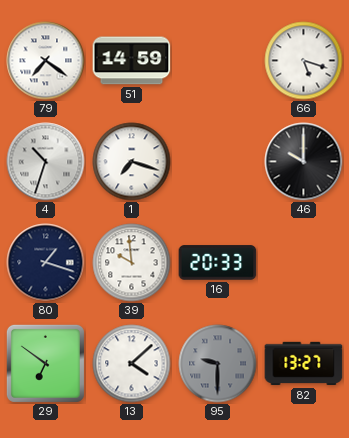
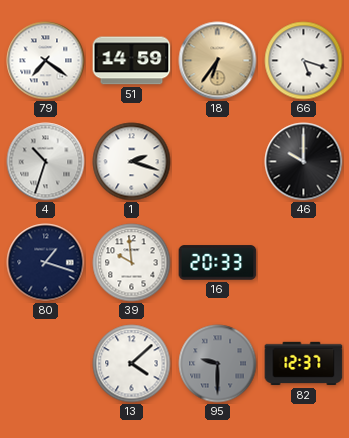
18: none -> 6:36
1: 7:18 -> 2:18
29: 6:51 -> none
82: 13:27 -> 12:37
